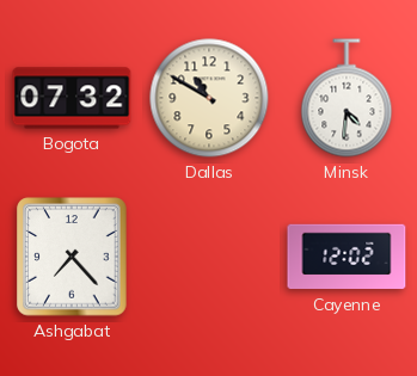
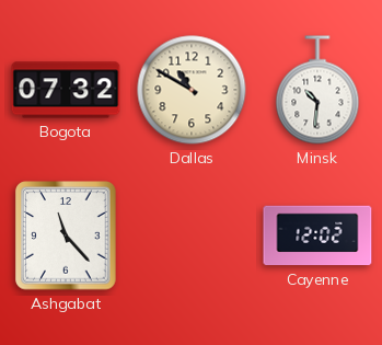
Minsk: 4:31 -> 10:31
Ashgabat: 7:23 -> 11:23
